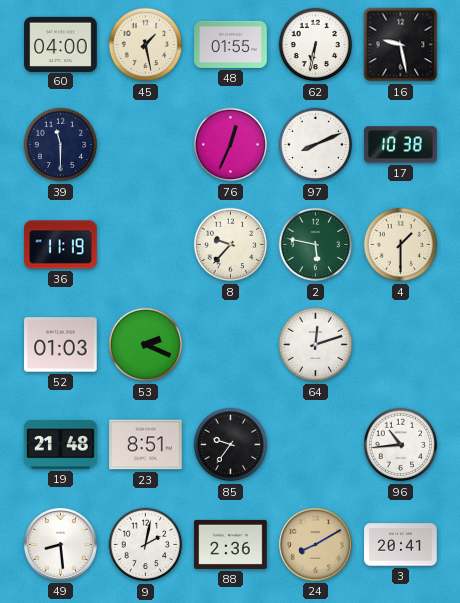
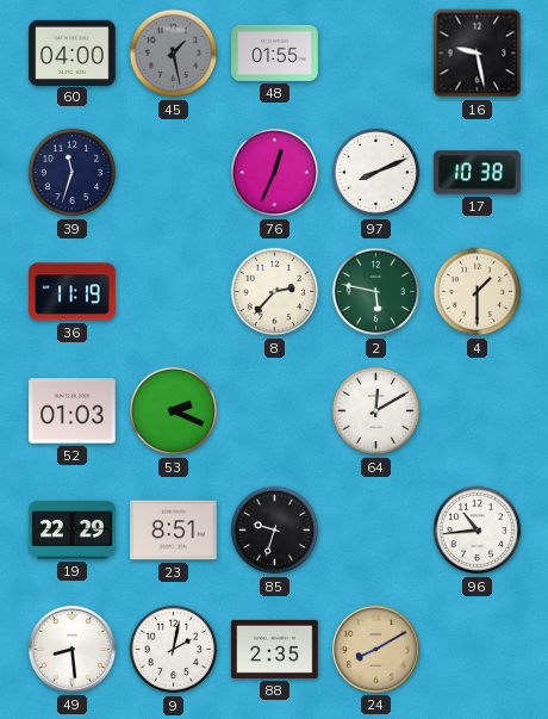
45 dial: cream -> grey
62: 6:32 -> none
39: 11:30 -> 11:33
8: 9:37 -> 2:37
64: 12:12 -> 12:10
19: 21:48 -> 22:29
85: 9:36 -> 9:33
88: 2:36 -> 2:35
3: 20:41 -> none
